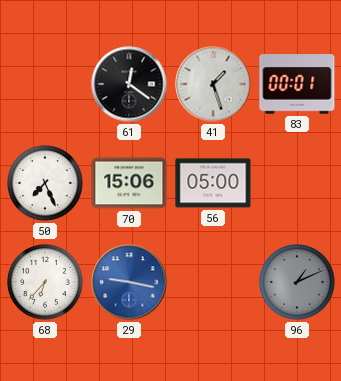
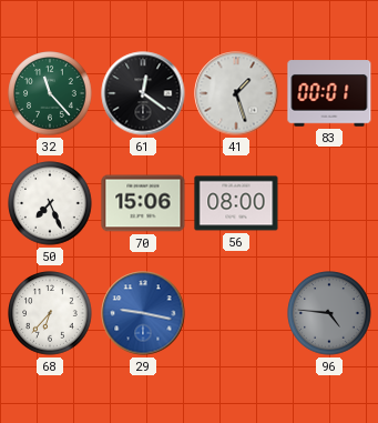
32: none -> 11:23
56: 05:00 -> 08:00
96: 1:11 -> 4:46
